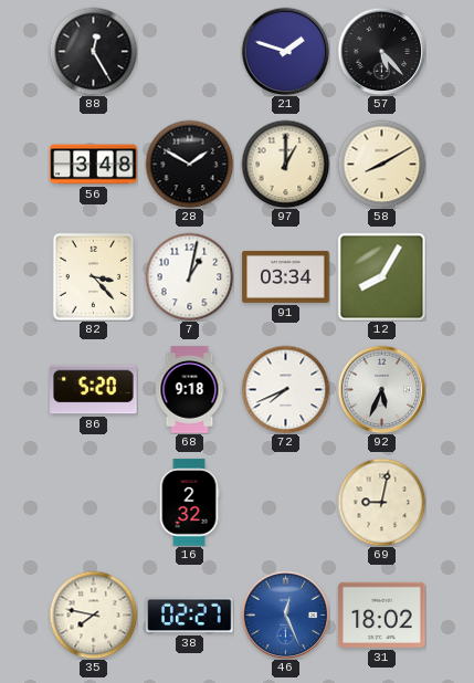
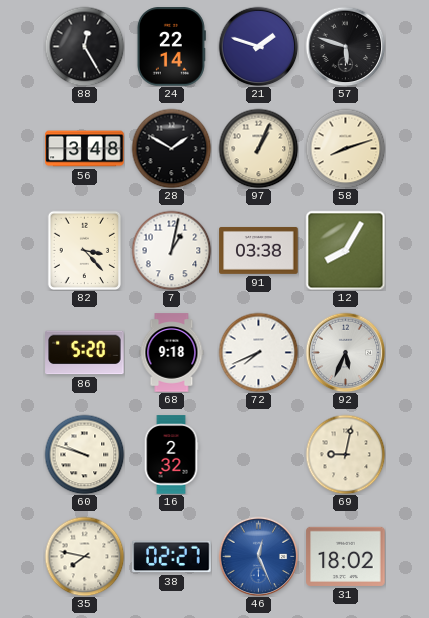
24: none -> 22:14
57: 5:23 -> 5:48
97: 1:00 -> 1:04
58: 8:10 -> 8:12
91: 03:34 -> 03:38
60: none -> 9:48
